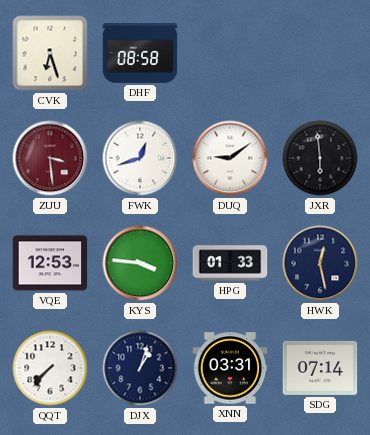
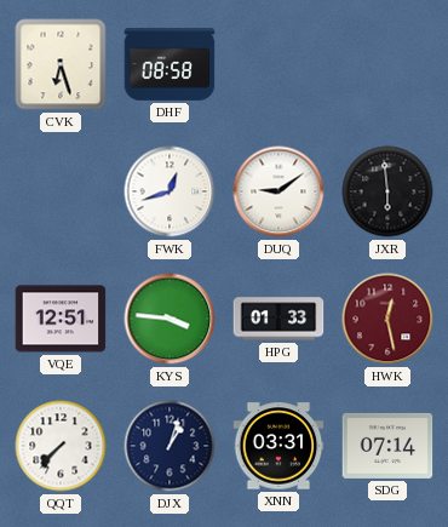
ZUU: 3:29 -> none
VQE: 12:53 -> 12:51
HWK dial: navy -> burgundy
